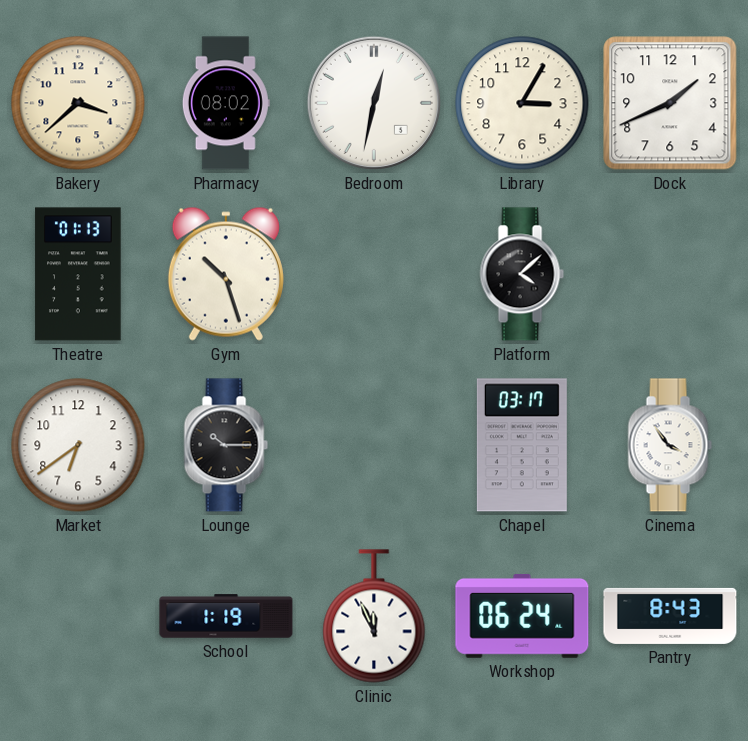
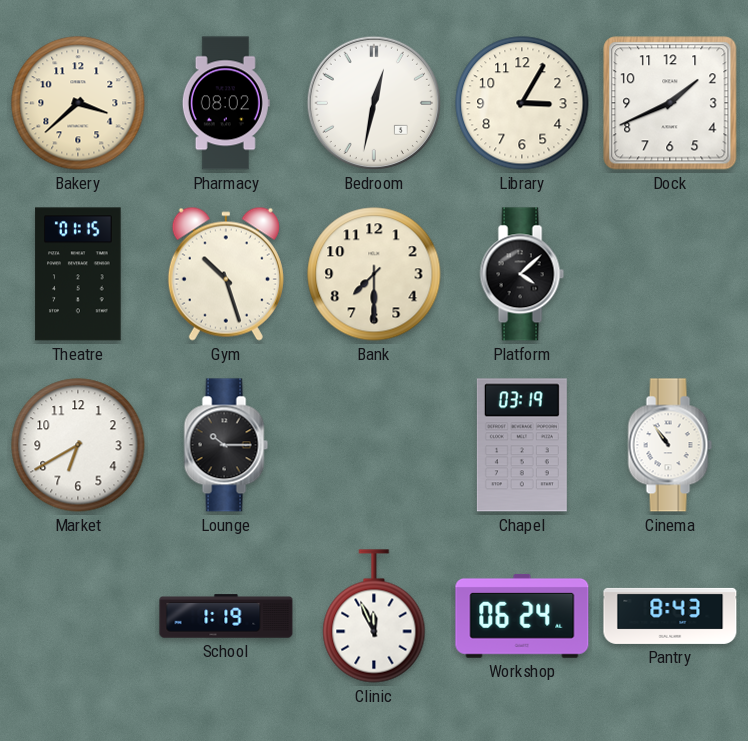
Theatre: 01:13 -> 01:15
Bank: none -> 7:30
Market: 6:39 -> 6:40
Chapel: 03:17 -> 03:19
Cinema: 3:54 -> 10:54
